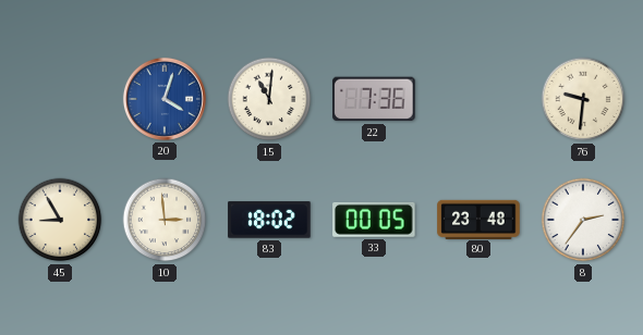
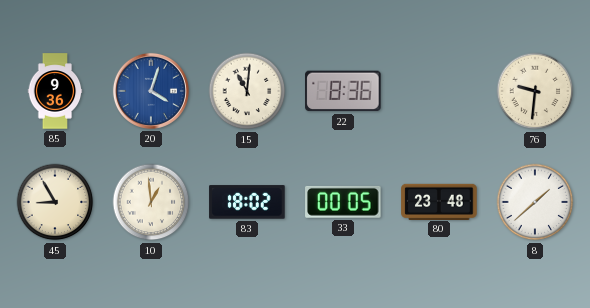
85: none -> 9:36
22: 7:36 -> 8:36
10: 2:59 -> 12:59
8: 2:36 -> 1:38
